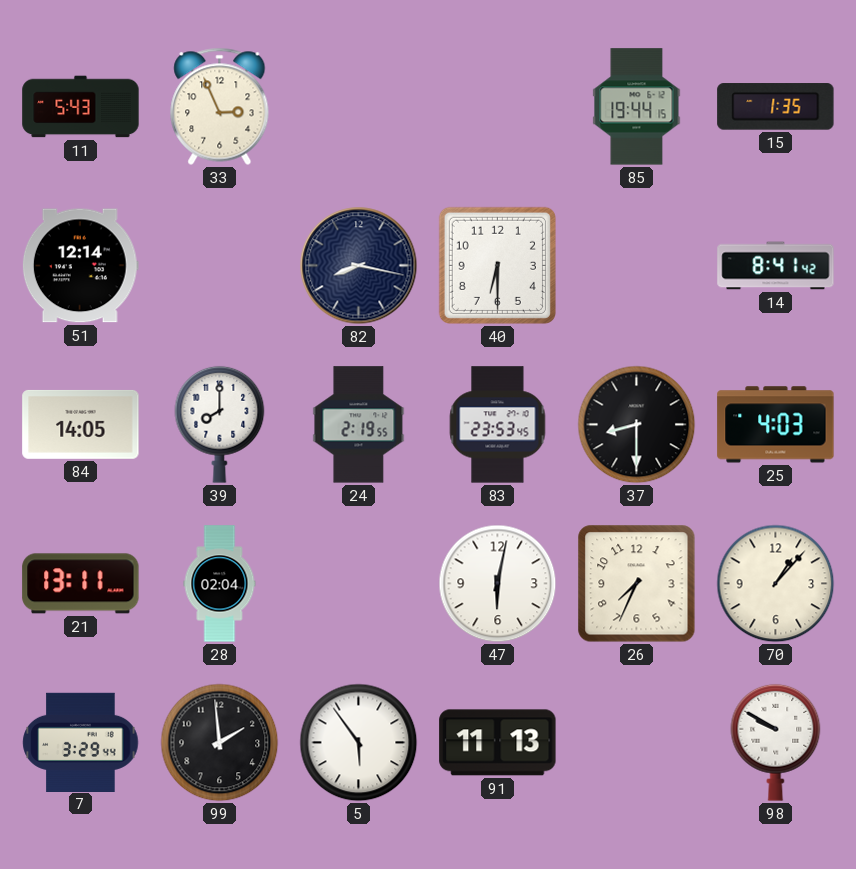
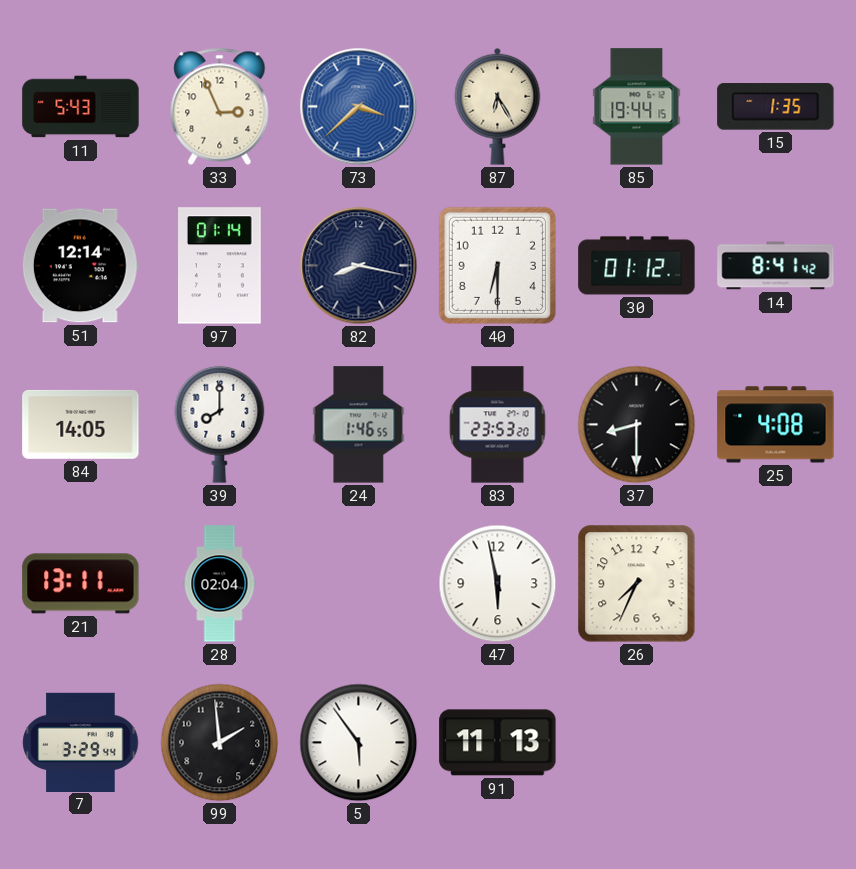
73: none -> 3:38
87: none -> 6:25
97: none -> 01:14
30: none -> 01:12
24: 2:19 -> 1:46
83: 23:53:45 -> 23:53:20
25: 4:03 -> 4:08
47: 6:02 -> 5:58
70: 1:07 -> none
98: 9:50 -> none
